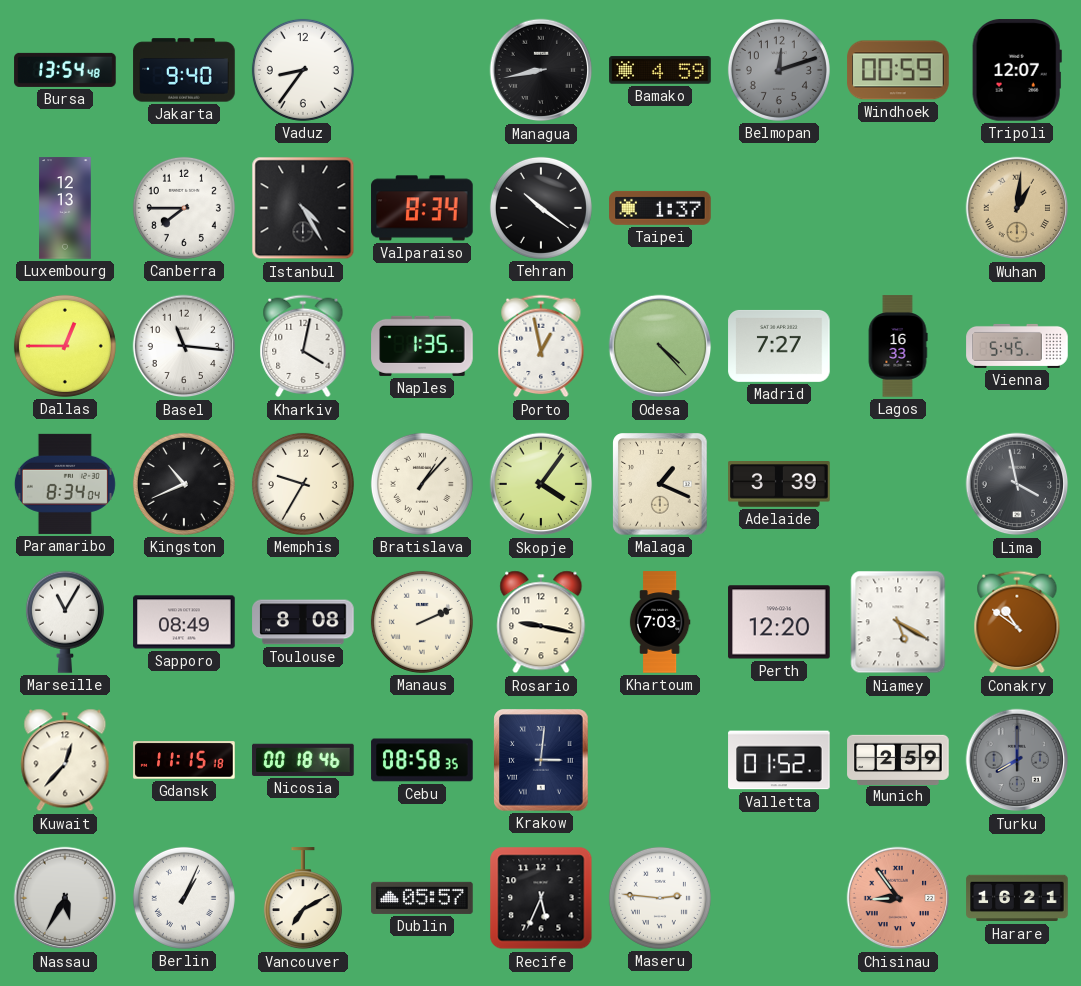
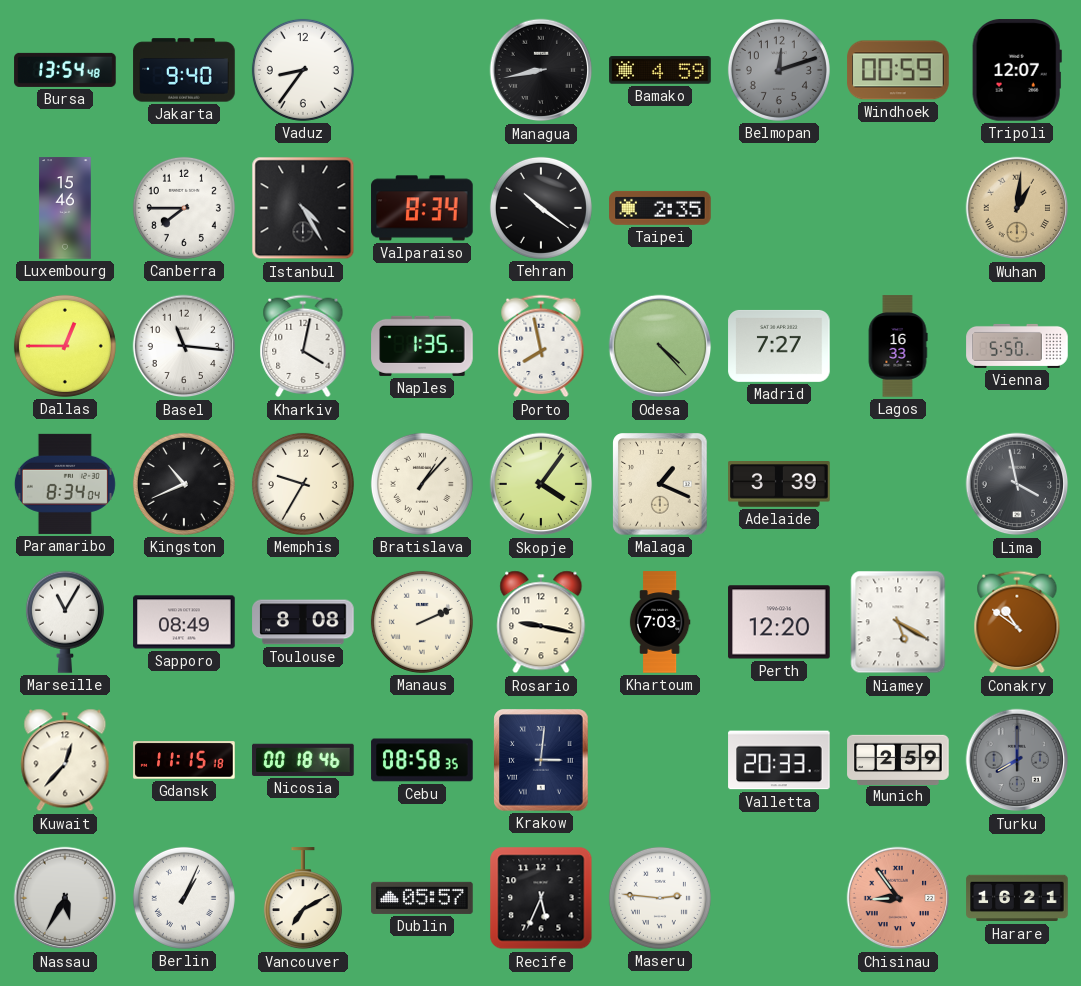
Luxembourg: 12:13 -> 15:46
Taipei: 1:37 -> 2:35
Porto: 12:58 -> 7:58
Vienna: 5:45 -> 5:50
Valletta: 01:52 -> 20:33
